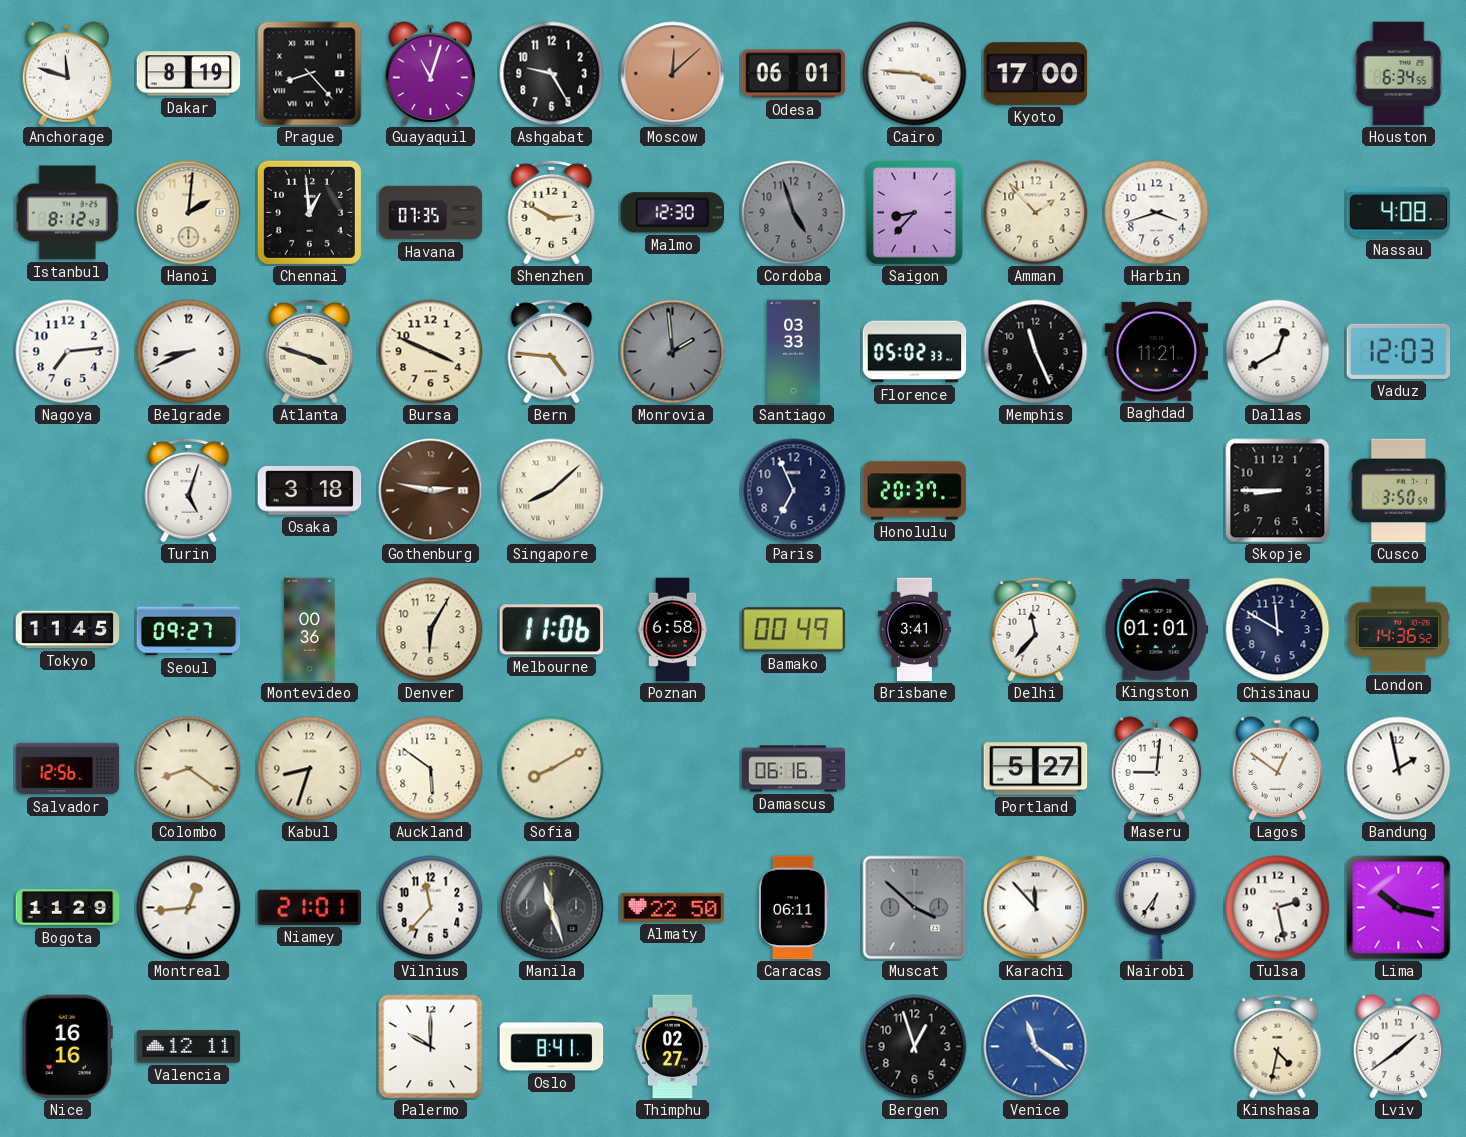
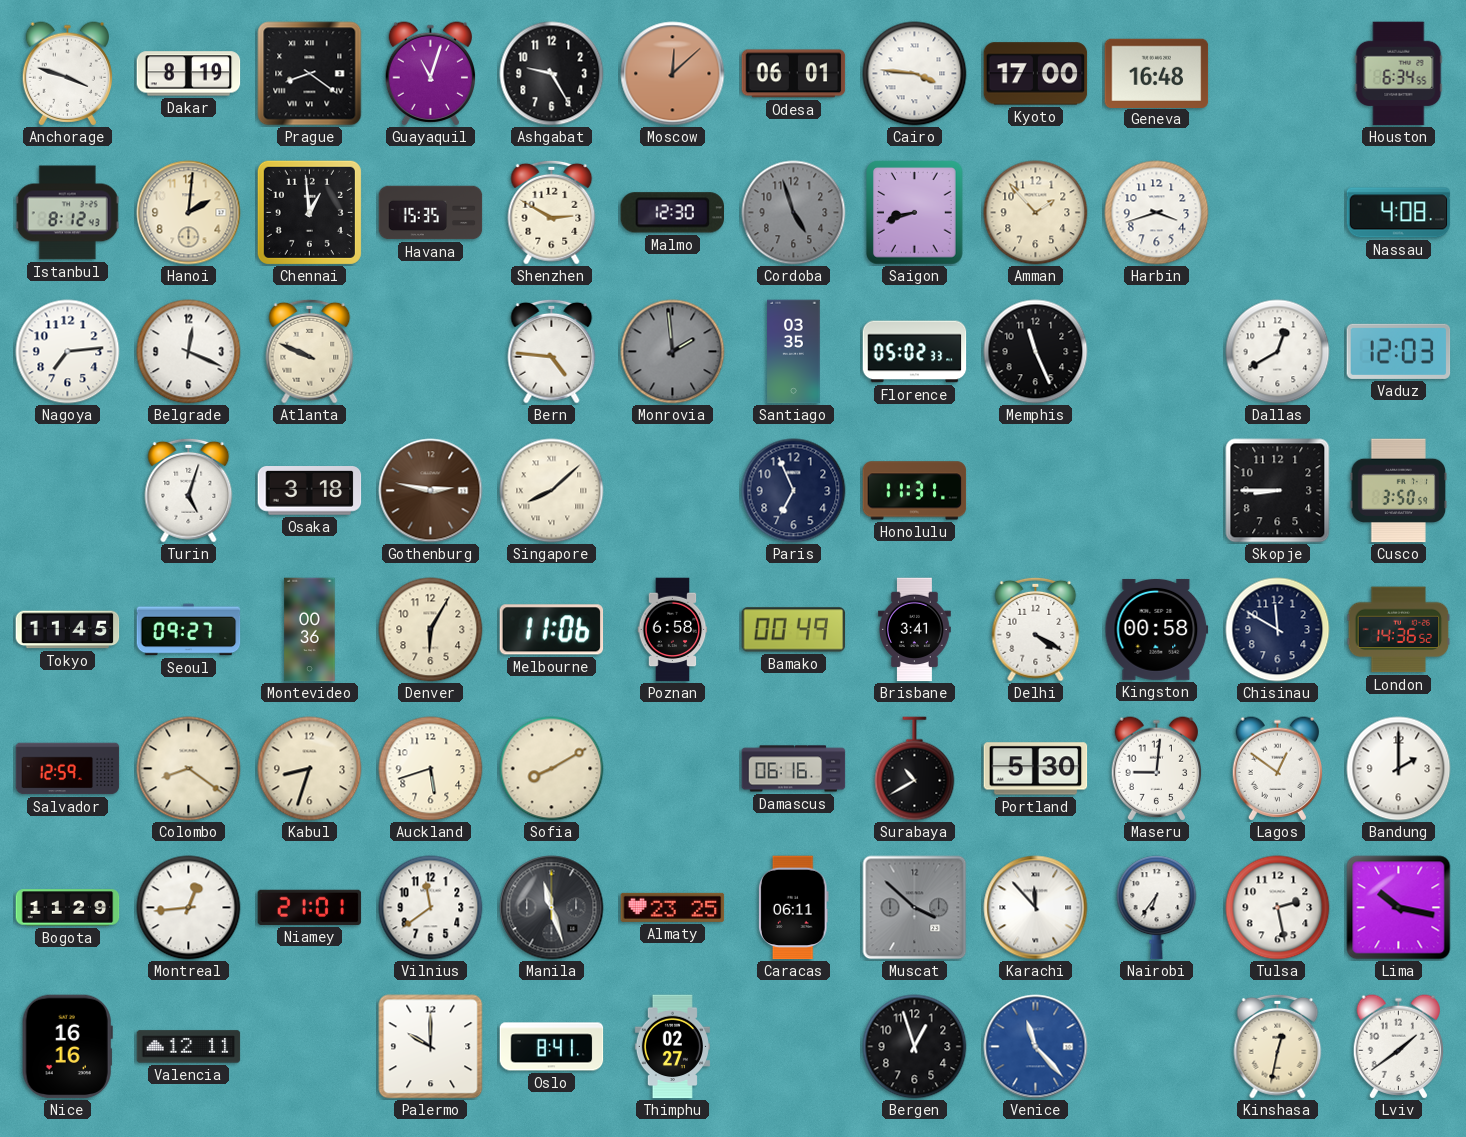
Anchorage: 11:48 -> 3:48
Prague: 8:23 -> 8:21
Geneva: none -> 16:48
Havana: 07:35 -> 15:35
Saigon: 8:37 -> 8:42
Belgrade: 8:41 -> 12:19
Atlanta: 3:48 -> 9:49
Bursa: 3:49 -> none
Santiago: 03:33 -> 03:35
Baghdad: 11:21 -> none
Honolulu: 20:37 -> 11:31
Delhi: 11:37 -> 4:20
Kingston: 01:01 -> 00:58
Salvador: 12:56 -> 12:59
Auckland: 5:51 -> 5:42
Surabaya: none -> 10:40
Portland: 5:27 -> 5:30
Bandung: 1:58 -> 2:00
Vilnius: 11:37 -> 11:39
Almaty: 22:50 -> 23:25
Venice: 11:21 -> 11:23
Kinshasa: 4:32 -> 12:32
